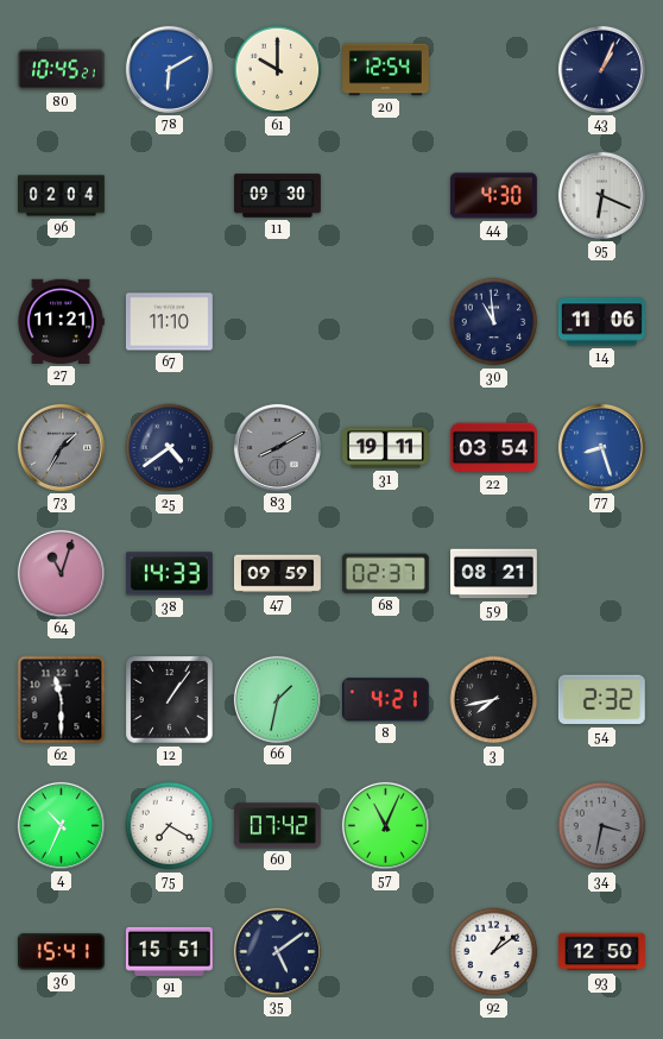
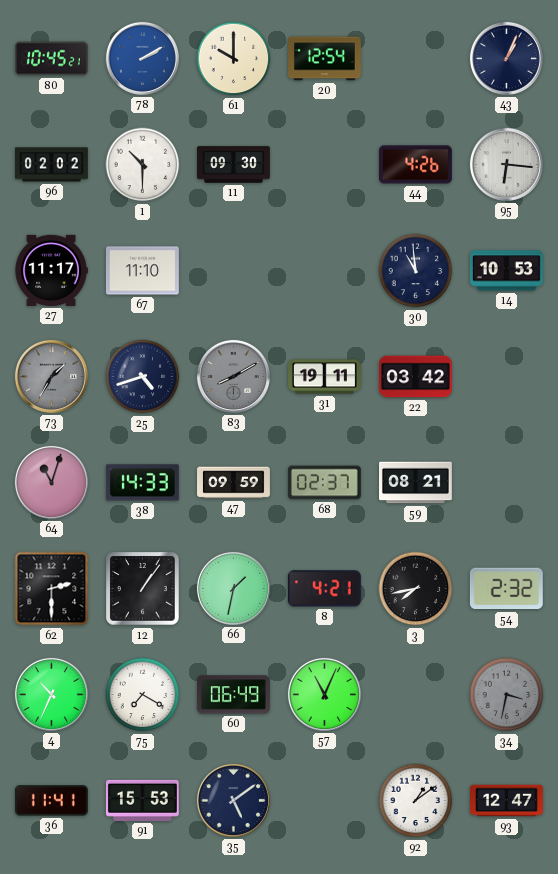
78: 6:10 -> 2:10
96: 02:04 -> 02:02
1: none -> 10:30
44: 4:30 -> 4:26
95: 6:19 -> 6:16
27: 11:21 -> 11:17
14: 11:06 -> 10:53
25: 4:39 -> 4:42
22: 03:54 -> 03:42
77: 8:27 -> none
62: 11:30 -> 2:30
60: 07:42 -> 06:49
36: 15:41 -> 11:41
91: 15:51 -> 15:53
93: 12:50 -> 12:47
